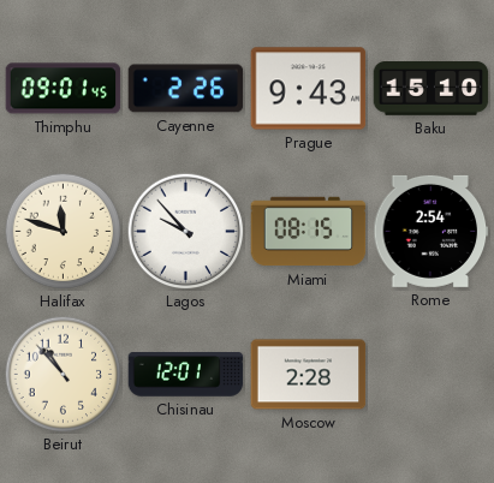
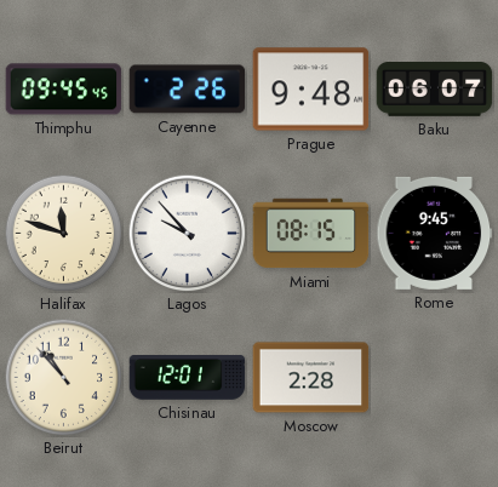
Thimphu: 09:01 -> 09:45
Prague: 9:43 -> 9:48
Baku: 15:10 -> 06:07
Rome: 2:54 -> 9:45
